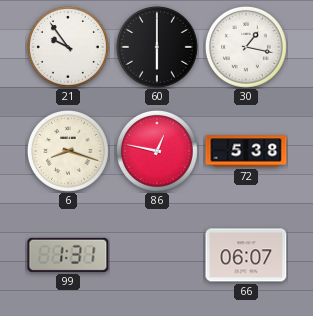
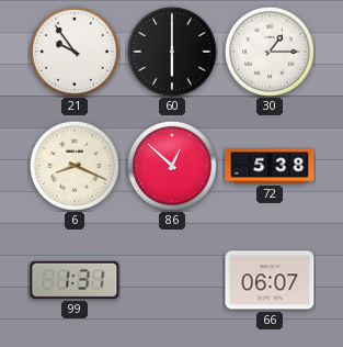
30: 1:17 -> 1:15
6: 8:18 -> 8:19
86: 12:47 -> 12:52
